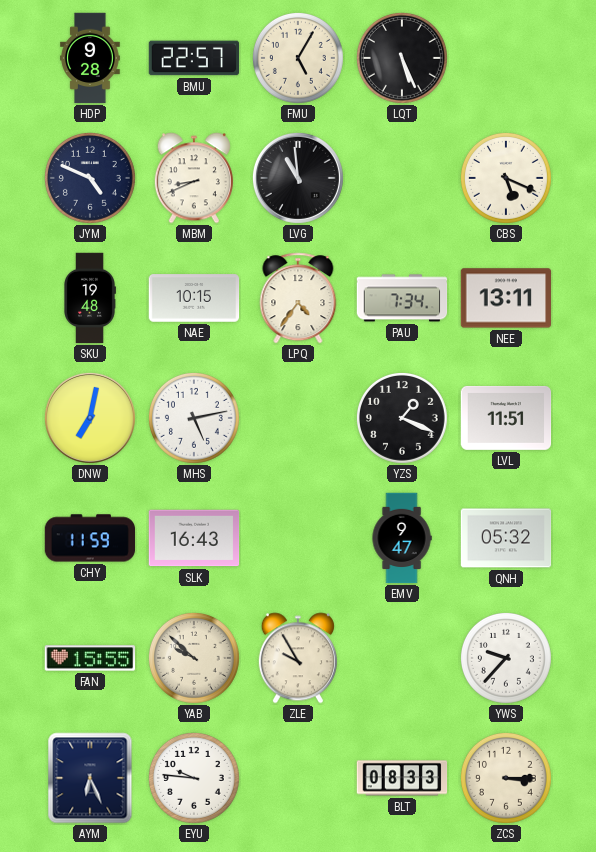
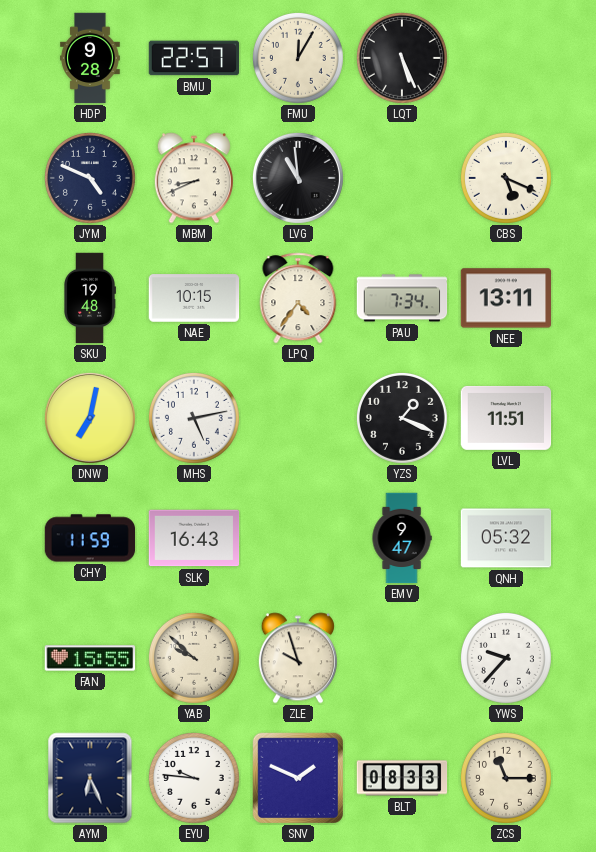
FMU: 5:05 -> 12:05
ZLE: 9:55 -> 9:57
SNV: none -> 1:49
ZCS: 3:15 -> 11:15
